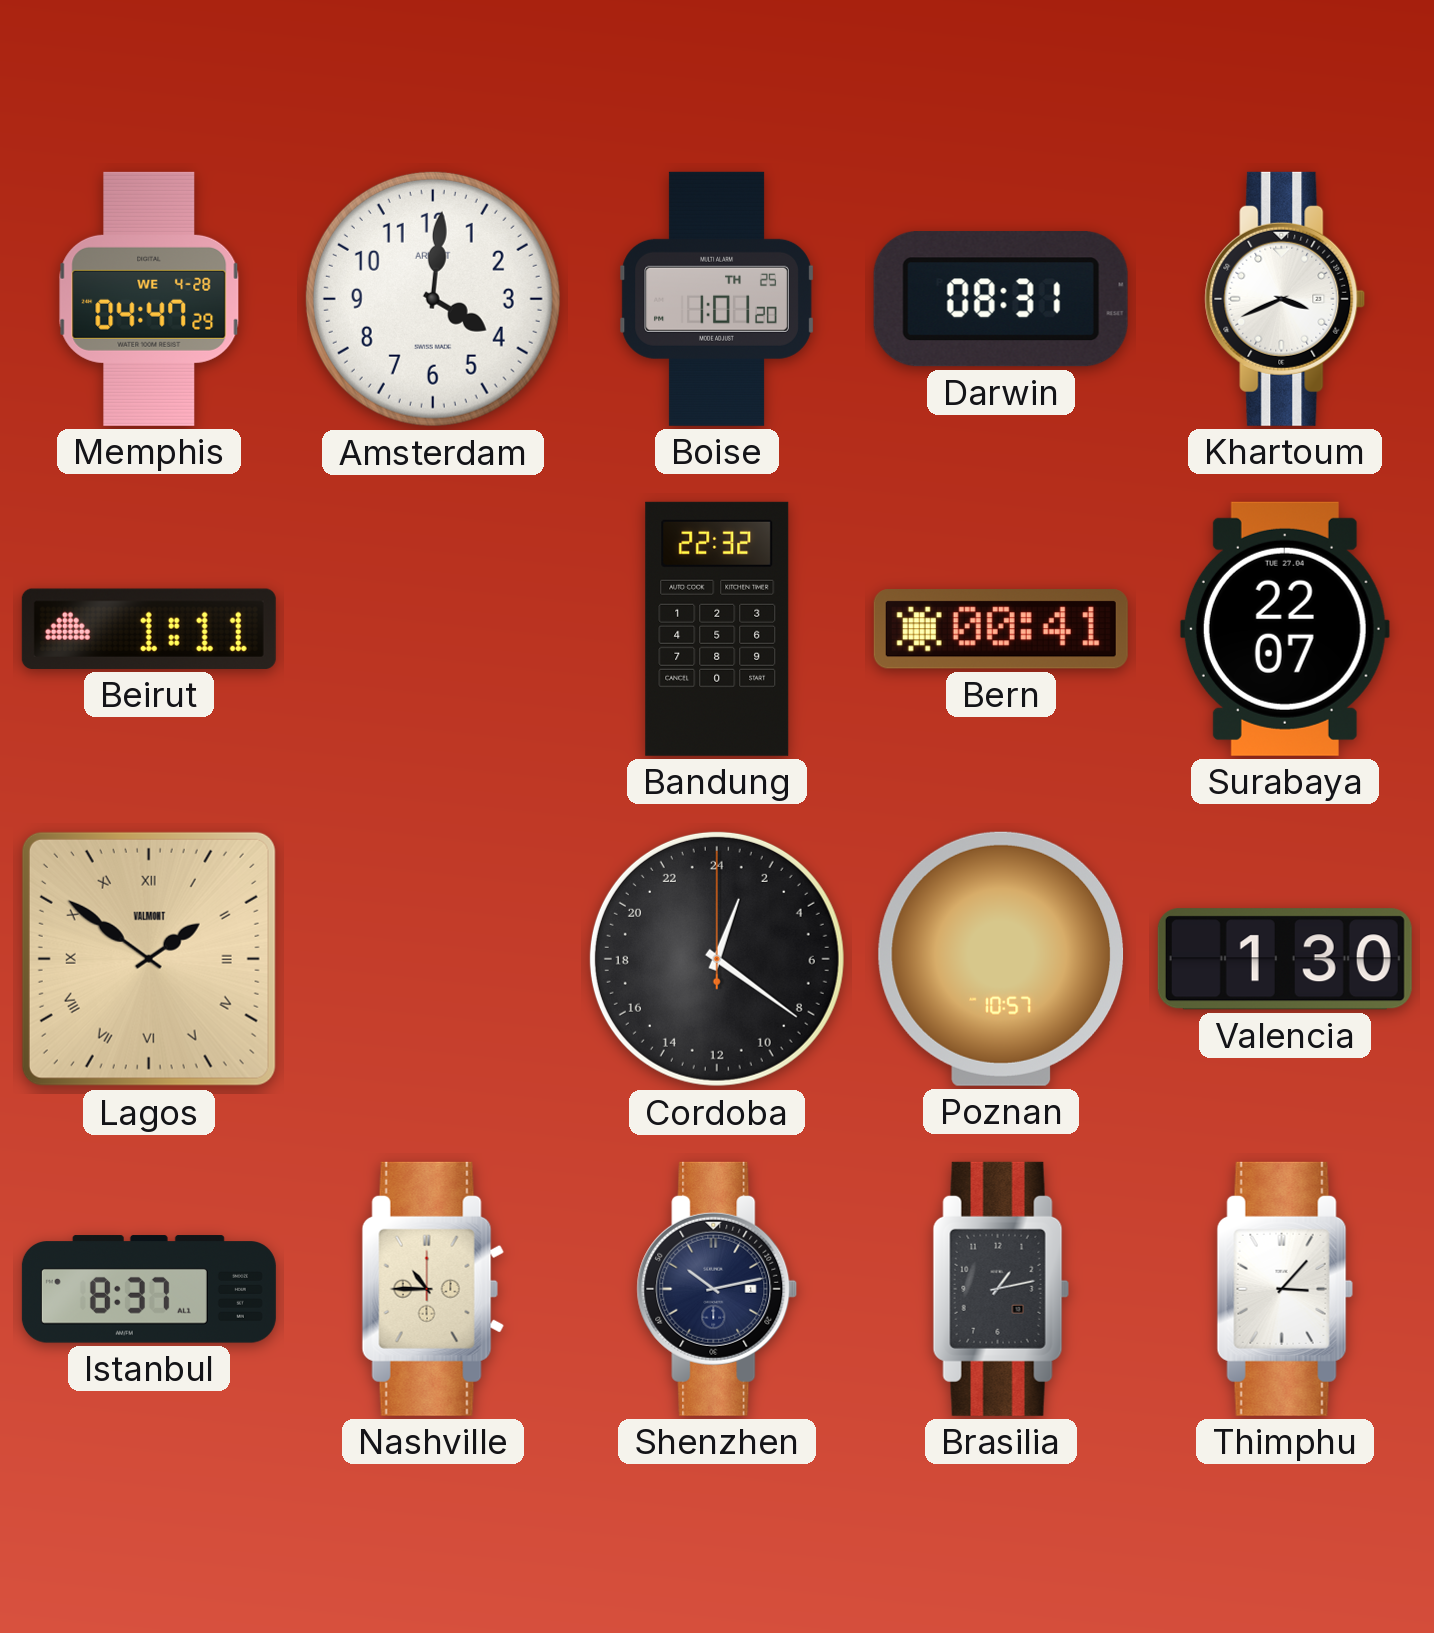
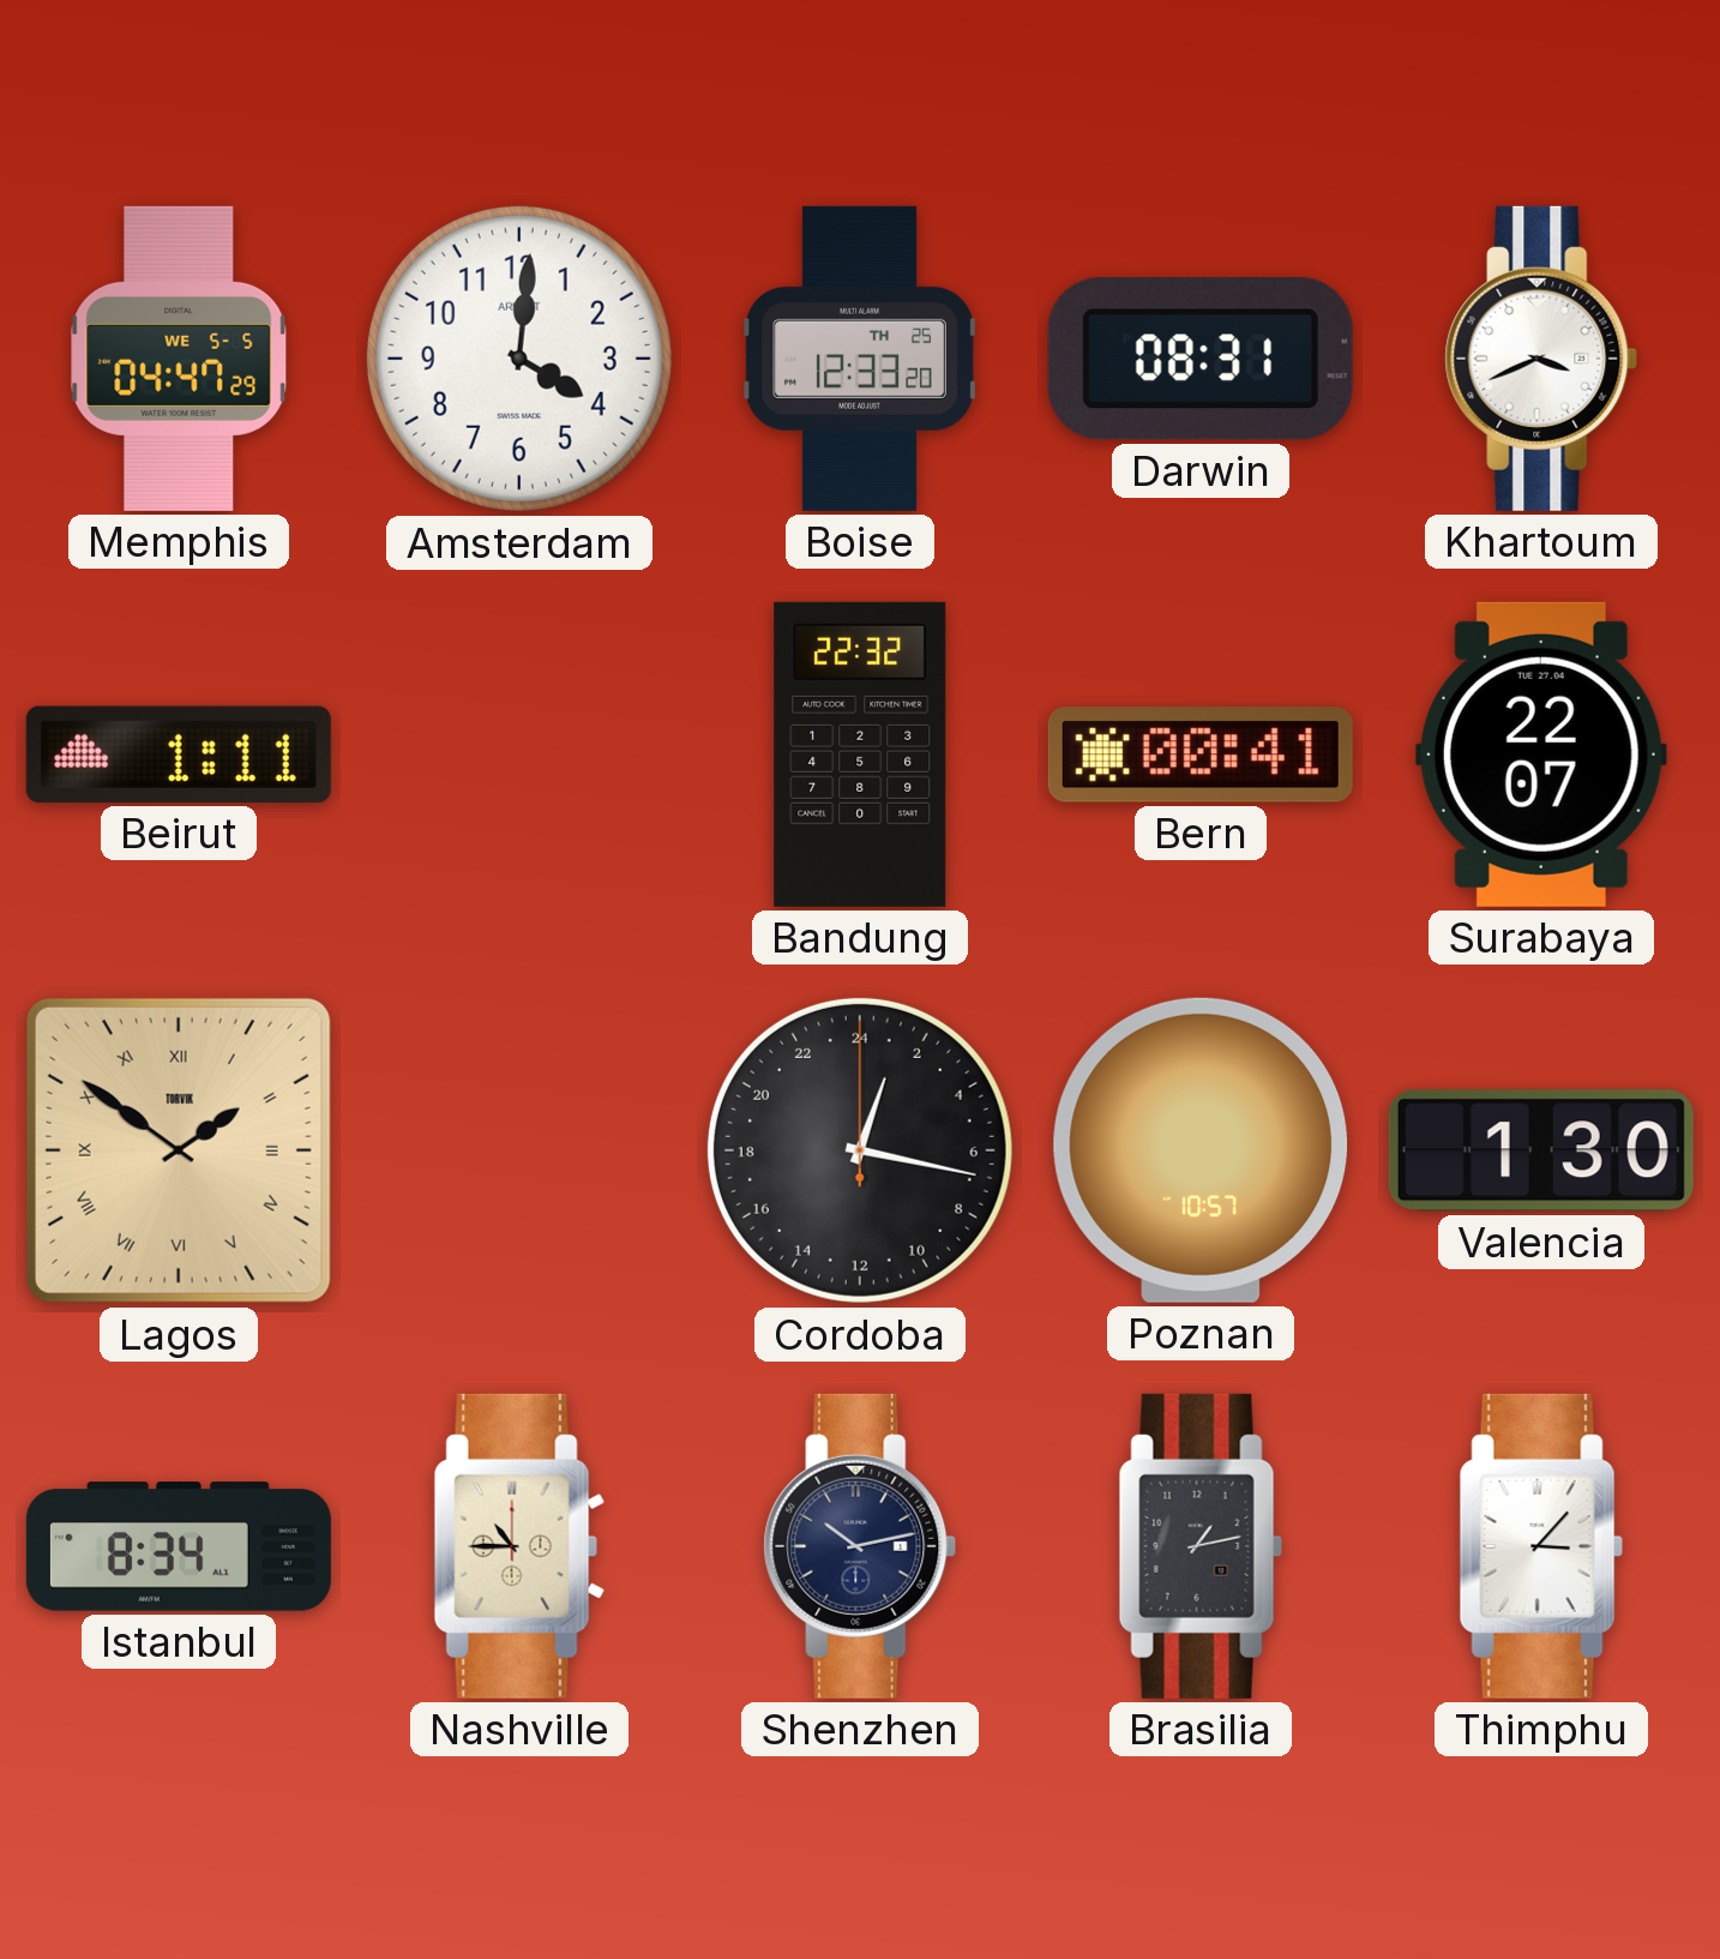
Memphis date: WE 4-28 -> WE 5-5
Boise: 1:01 -> 12:33
Lagos brand: VALMONT -> TORVIK
Cordoba: 1:21 -> 1:17
Istanbul: 8:37 -> 8:34
